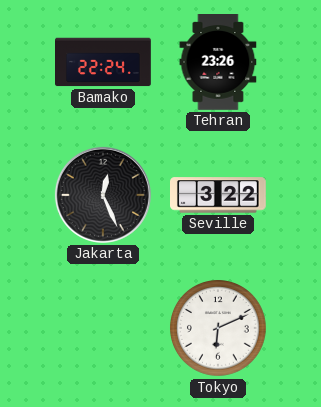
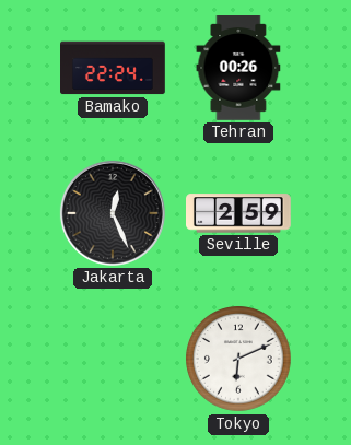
Tehran: 23:26 -> 00:26
Seville: 3:22 -> 2:59
